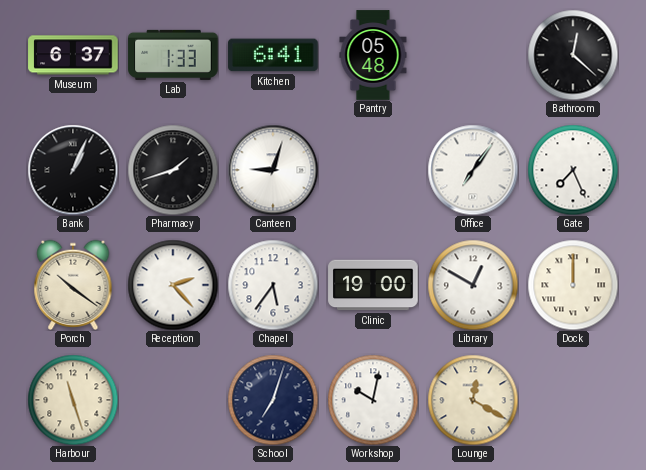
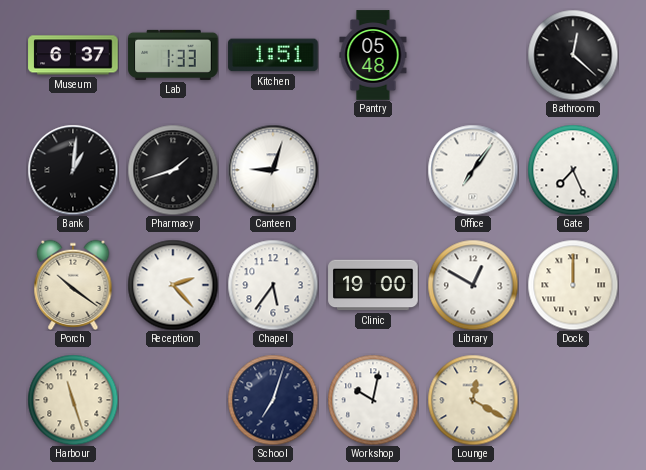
Kitchen: 6:41 -> 1:51
Bank: 1:04 -> 1:01
